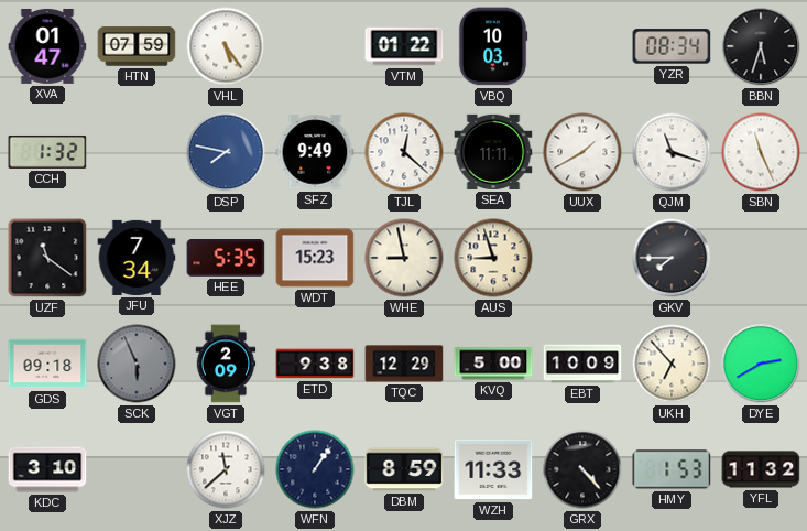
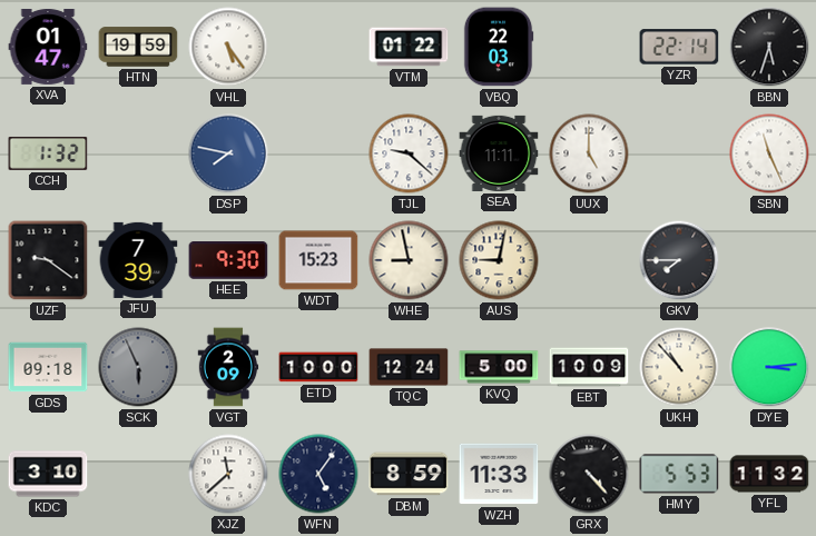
HTN: 07:59 -> 19:59
VBQ: 10:03 -> 22:03
YZR: 08:34 -> 22:14
SFZ: 9:49 -> none
TJL: 12:22 -> 9:22
UUX: 1:40 -> 5:00
QJM: 11:18 -> none
UZF: 11:21 -> 9:21
JFU: 7:34 -> 7:39
HEE: 5:35 -> 9:30
AUS: 8:57 -> 9:02
ETD: 9:38 -> 10:00
TQC: 12:29 -> 12:24
UKH: 6:53 -> 10:53
DYE: 2:40 -> 3:14
WFN: 1:06 -> 5:06
HMY: 1:53 -> 5:53
